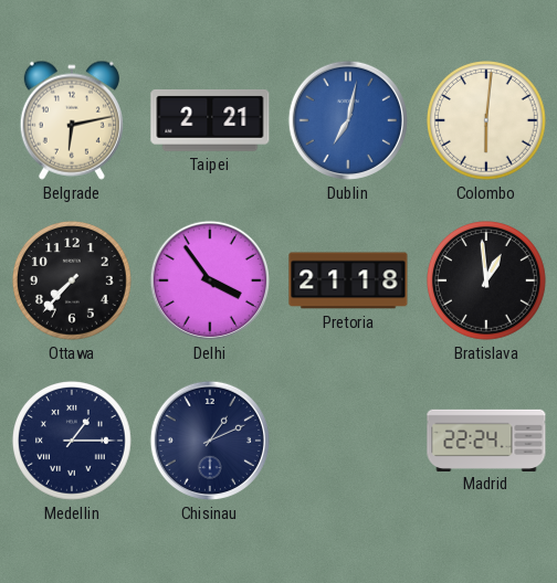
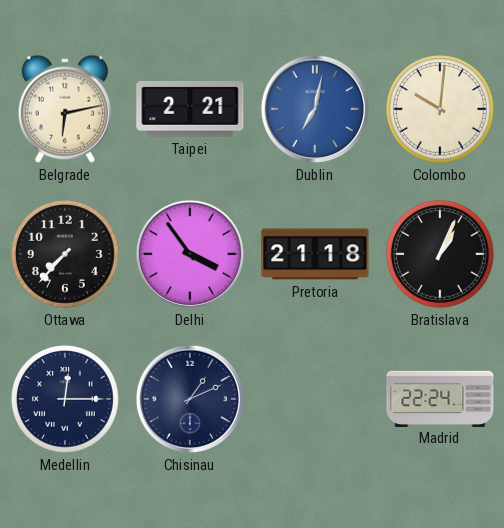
Colombo: 6:01 -> 10:01
Bratislava: 12:59 -> 1:04
Medellin: 1:15 -> 12:15
